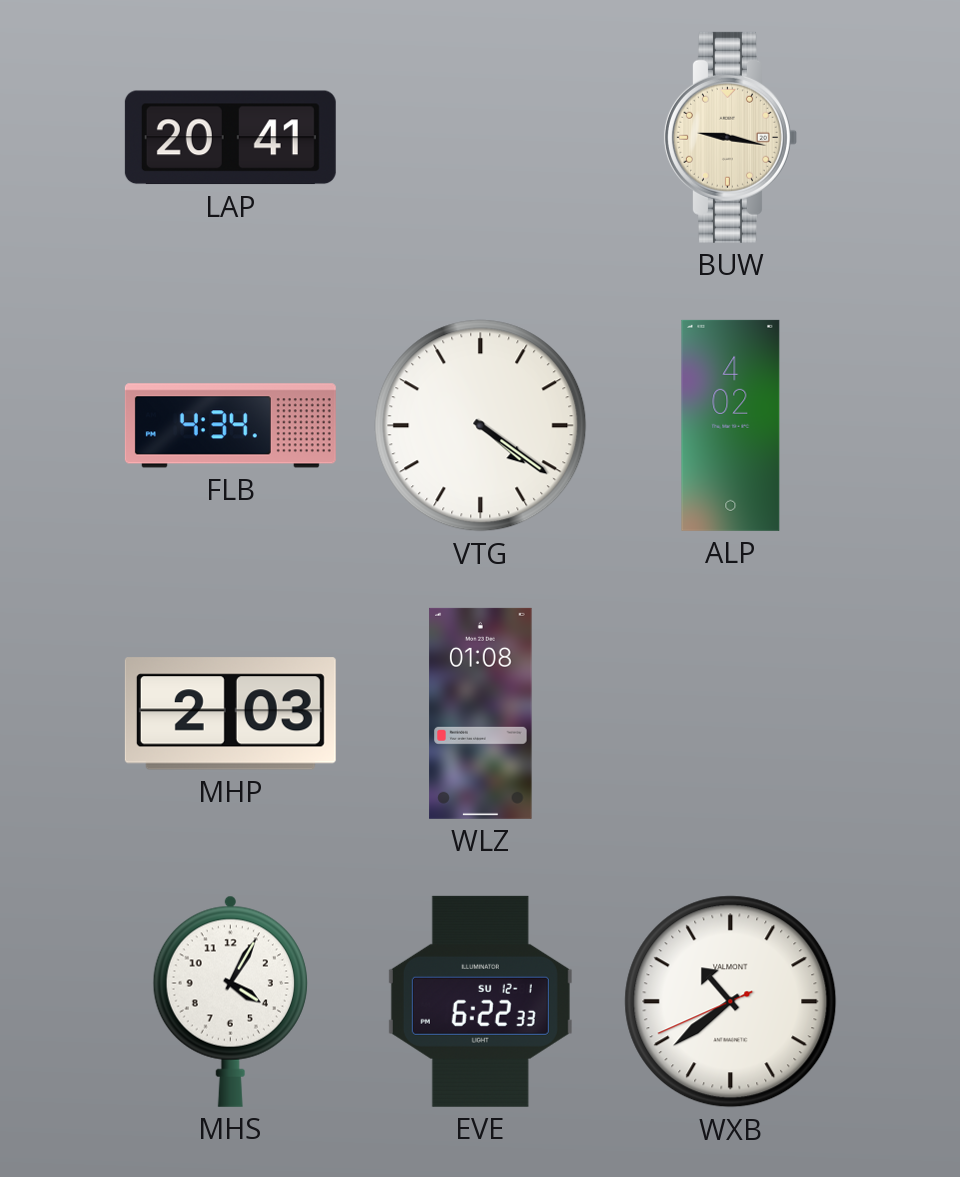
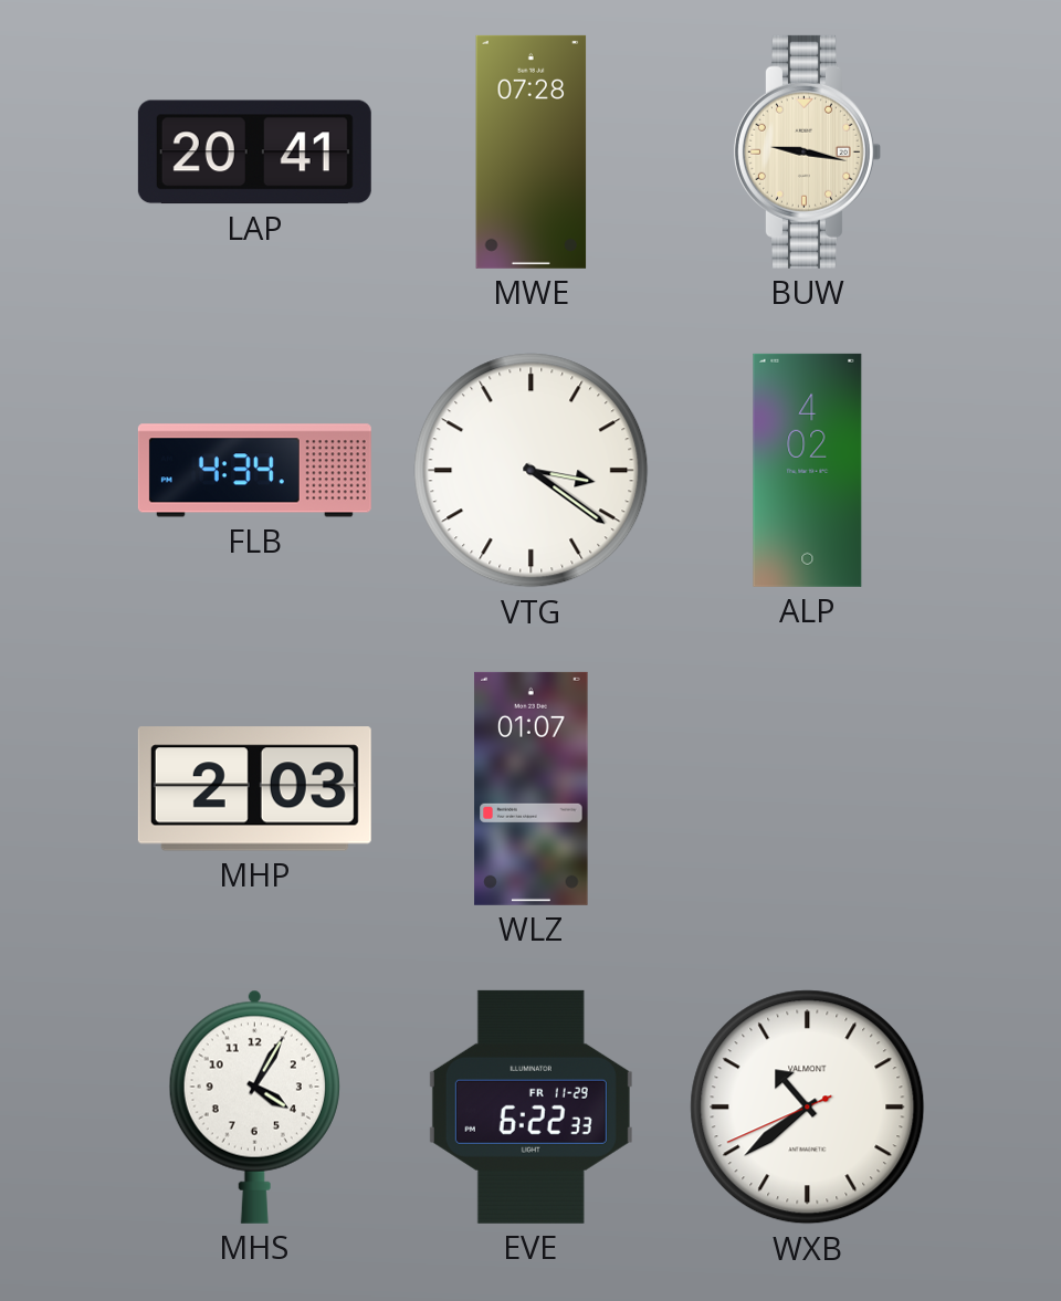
MWE: none -> 07:28
VTG: 4:21 -> 3:21
WLZ: 01:08 -> 01:07
EVE date: SU 12-1 -> FR 11-29
